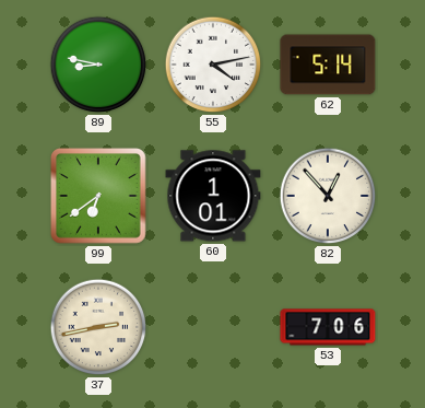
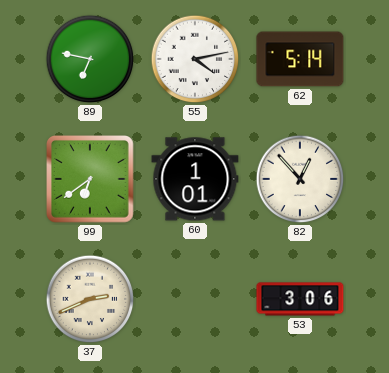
89: 8:47 -> 6:47
37: 2:43 -> 2:41
53: 7:06 -> 3:06
